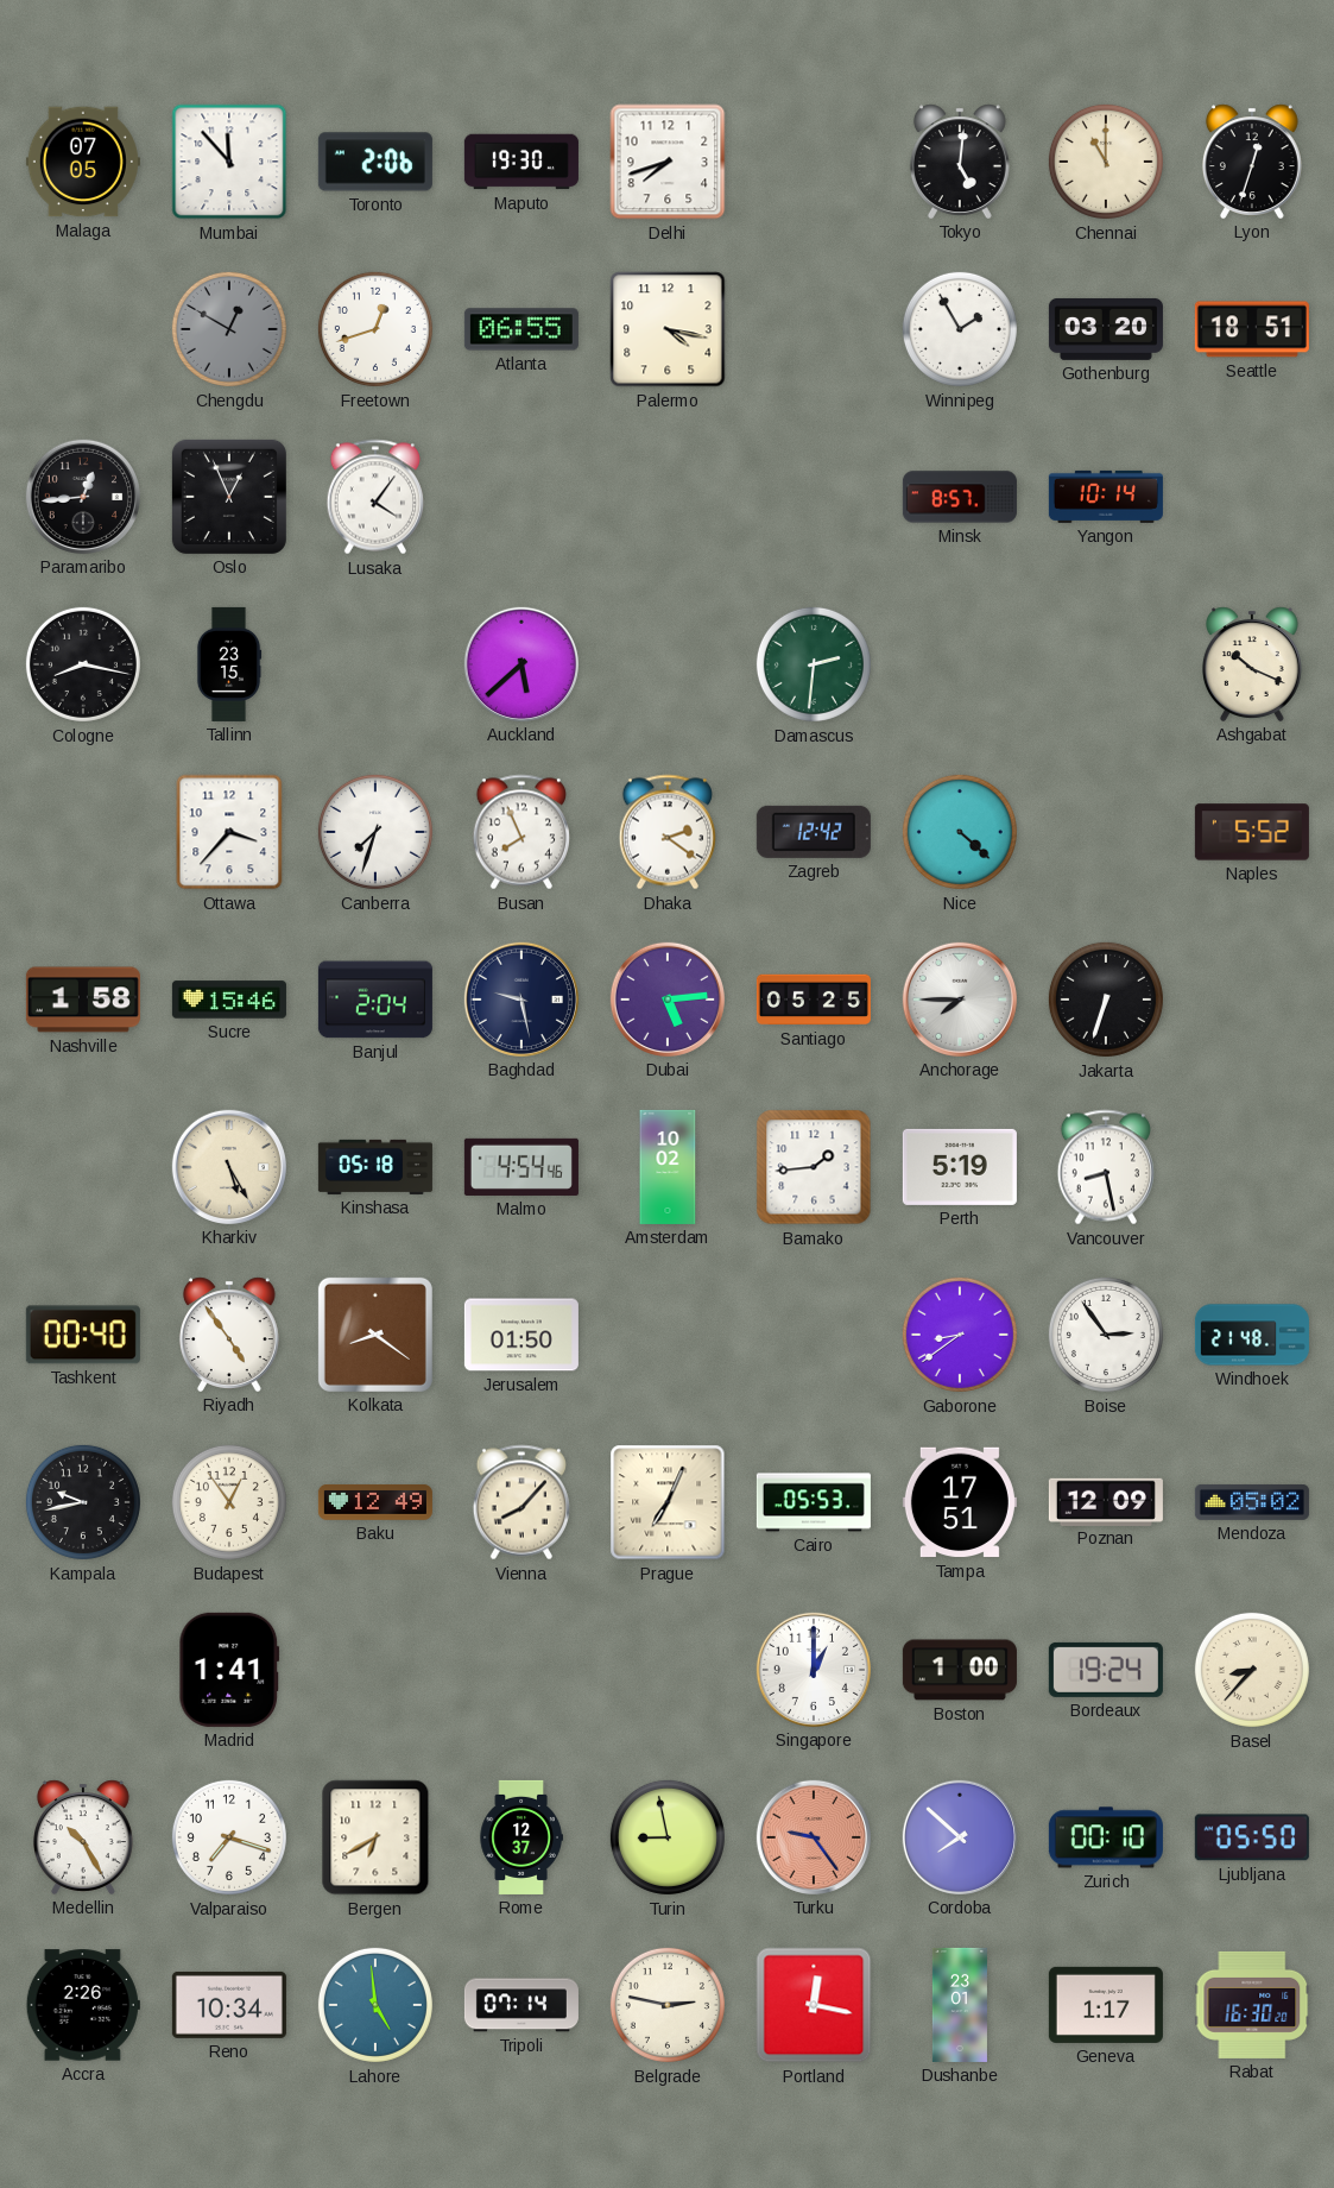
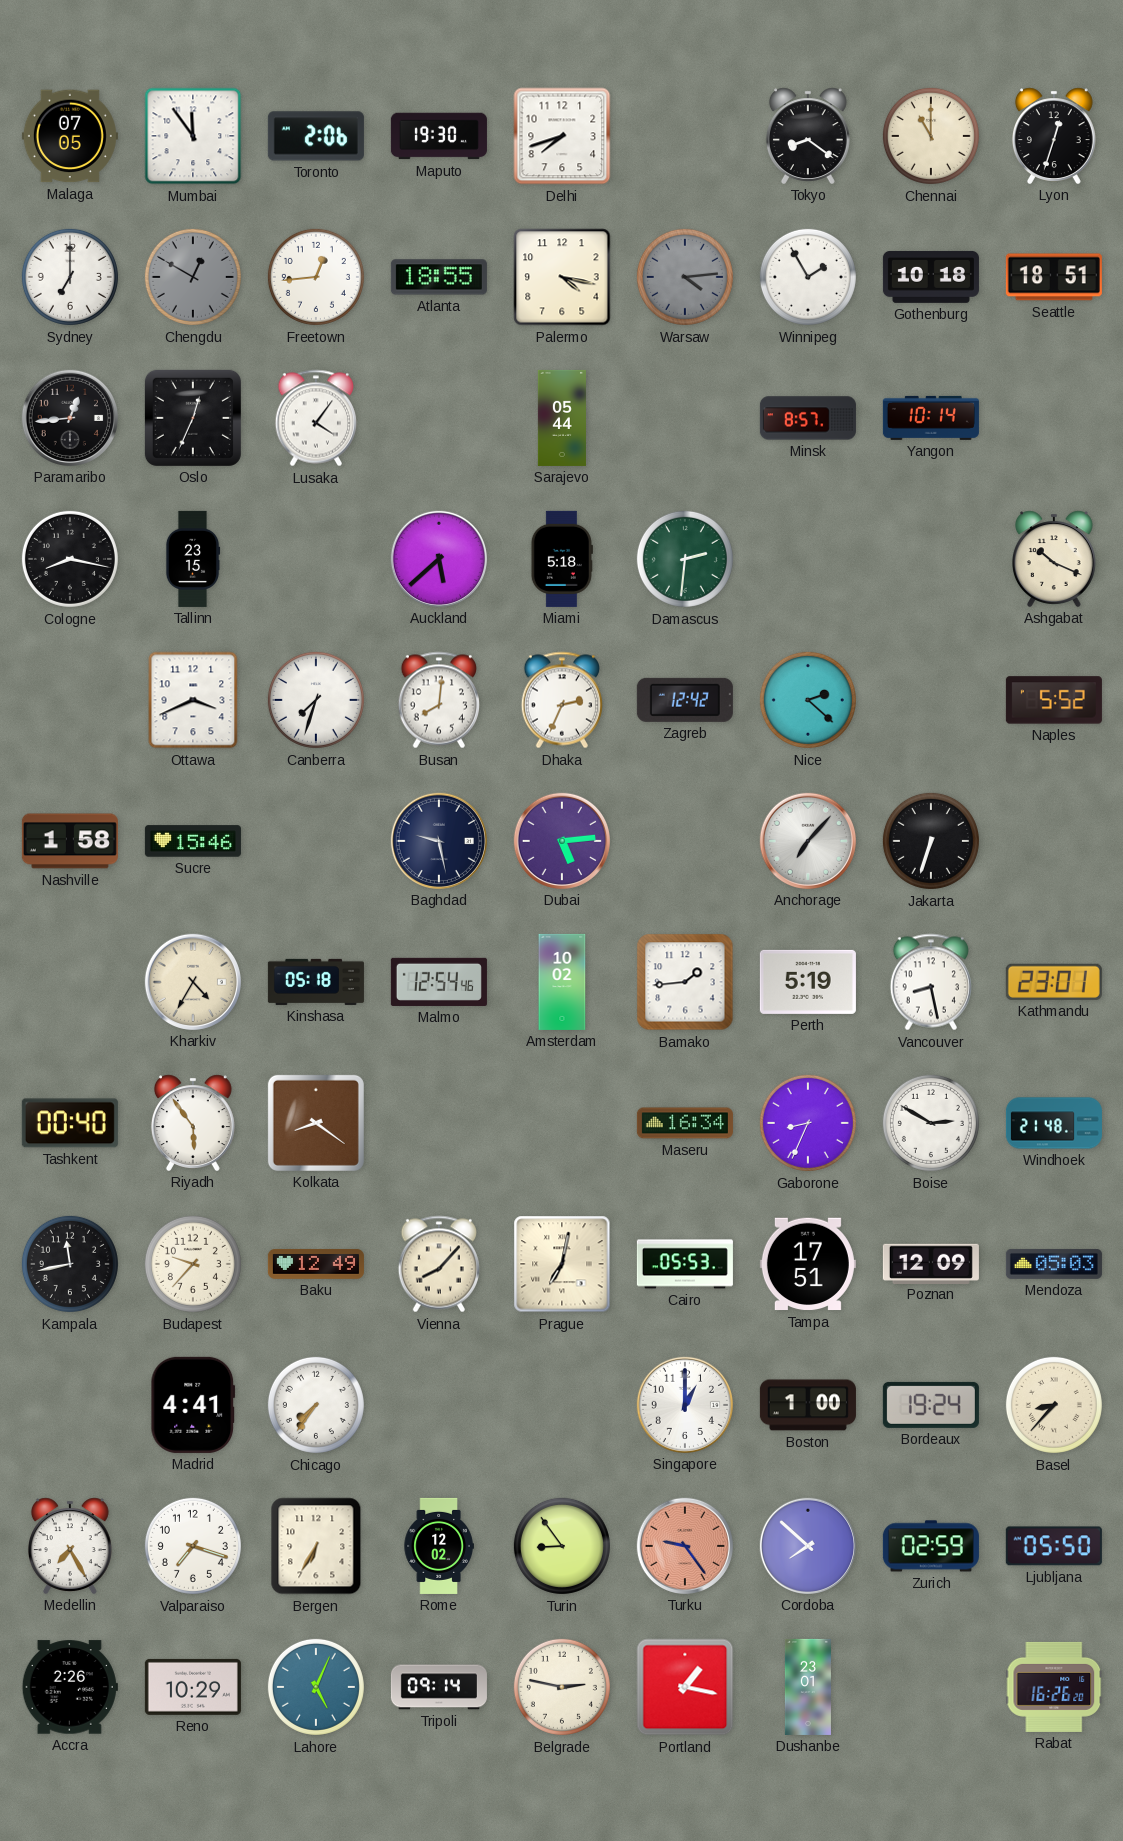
Mumbai: 11:53 -> 11:54
Tokyo: 5:01 -> 8:21
Sydney: none -> 7:00
Freetown: 12:42 -> 12:44
Atlanta: 06:55 -> 18:55
Warsaw: none -> 4:14
Gothenburg: 03:20 -> 10:18
Oslo: 12:56 -> 12:34
Sarajevo: none -> 05:44
Miami: none -> 5:18
Ottawa: 3:37 -> 3:41
Busan: 7:56 -> 8:01
Dhaka: 2:21 -> 2:34
Nice: 4:22 -> 2:22
Banjul: 2:04 -> none
Santiago: 05:25 -> none
Anchorage: 7:45 -> 7:07
Kharkiv: 5:25 -> 4:35
Malmo: 4:54 -> 12:54
Kathmandu: none -> 23:01
Riyadh: 4:54 -> 5:54
Jerusalem: 01:50 -> none
Maseru: none -> 16:34
Gaborone: 8:39 -> 8:34
Boise: 2:54 -> 2:50
Kampala: 9:43 -> 11:43
Budapest: 12:54 -> 9:37
Prague: 7:04 -> 7:02
Mendoza: 05:02 -> 05:03
Madrid: 1:41 -> 4:41
Chicago: none -> 7:36
Medellin: 10:25 -> 7:25
Bergen: 6:40 -> 6:35
Rome: 12:37 -> 12:02
Turin: 8:58 -> 8:54
Zurich: 00:10 -> 02:59
Reno: 10:34 -> 10:29
Lahore: 4:59 -> 5:04
Tripoli: 07:14 -> 09:14
Portland: 12:17 -> 1:17
Geneva: 1:17 -> none
Rabat: 16:30 -> 16:26
